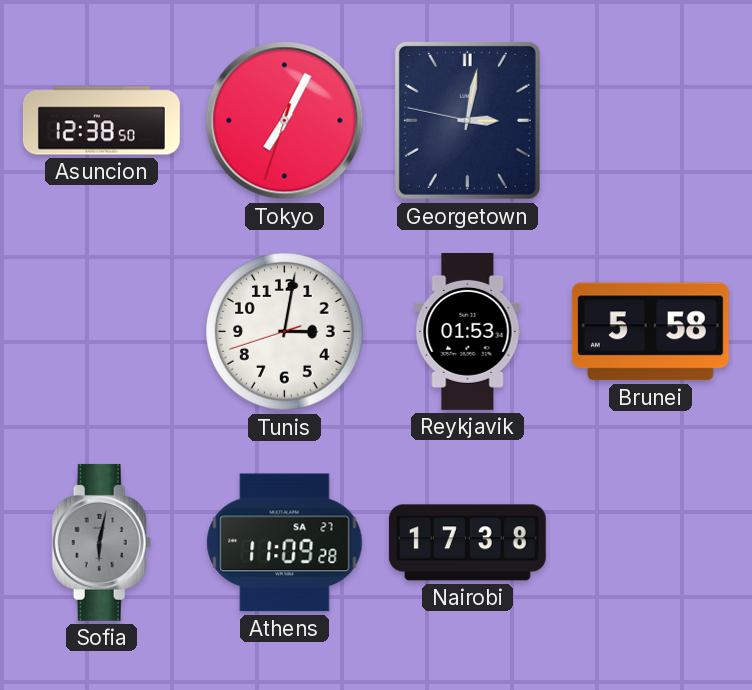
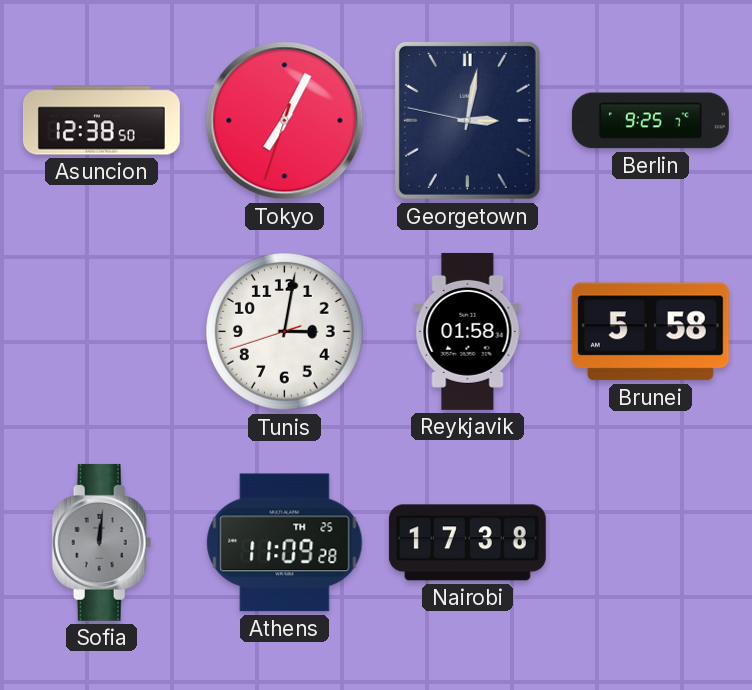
Berlin: none -> 9:25
Reykjavik: 01:53 -> 01:58
Sofia: 6:02 -> 12:01
Athens date: SA 27 -> TH 25
